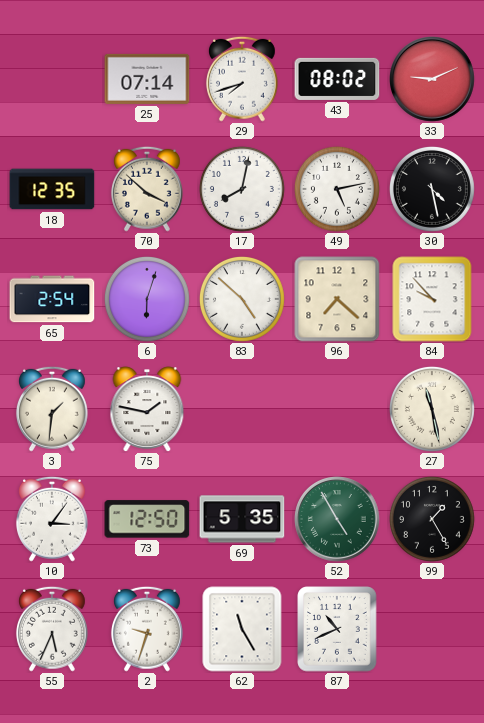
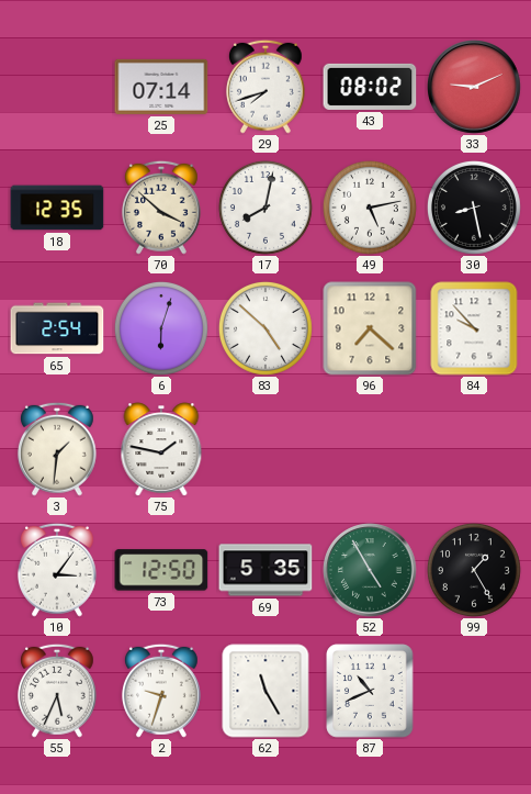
30: 4:28 -> 8:28
27: 11:28 -> none
